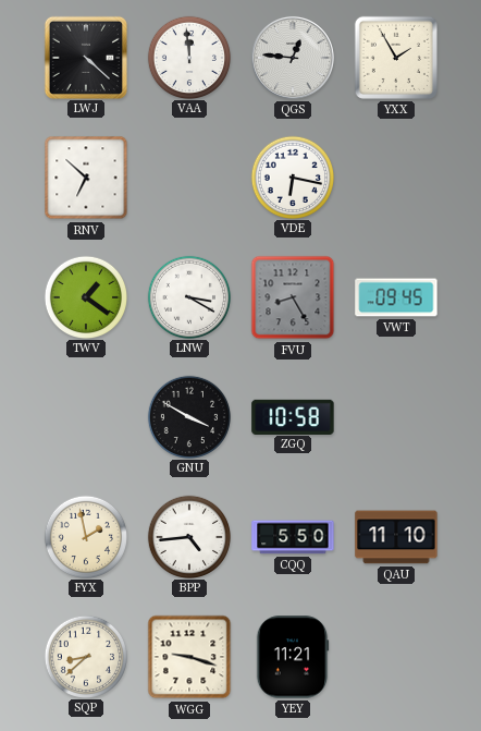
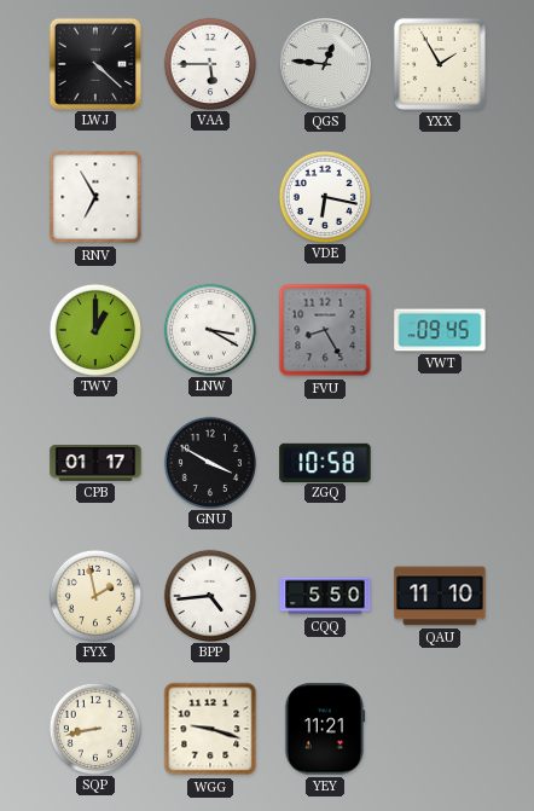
VAA: 11:59 -> 5:45
RNV: 6:52 -> 6:55
TWV: 1:21 -> 1:00
CPB: none -> 01:17
SQP: 8:38 -> 8:43
